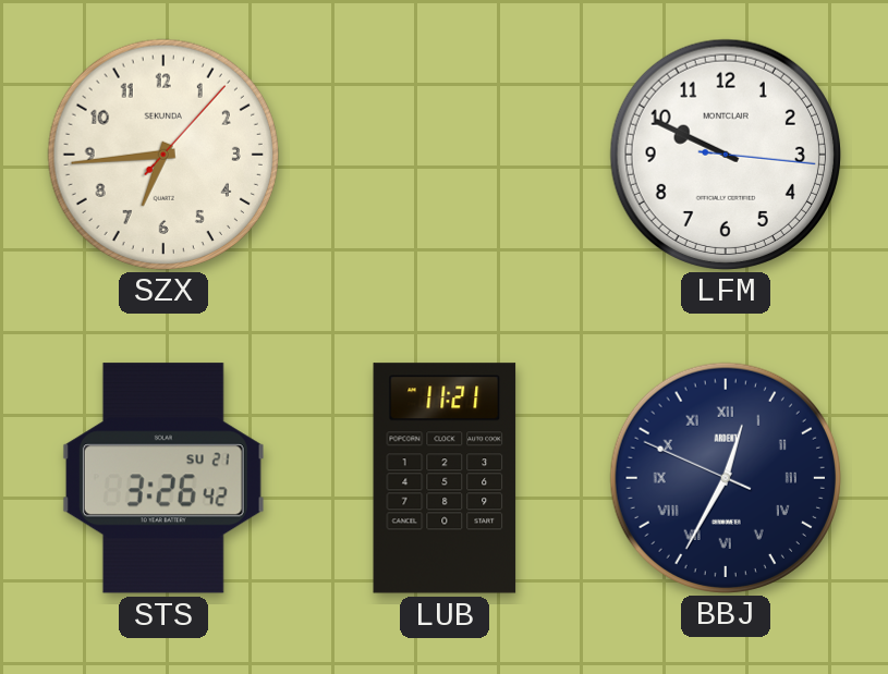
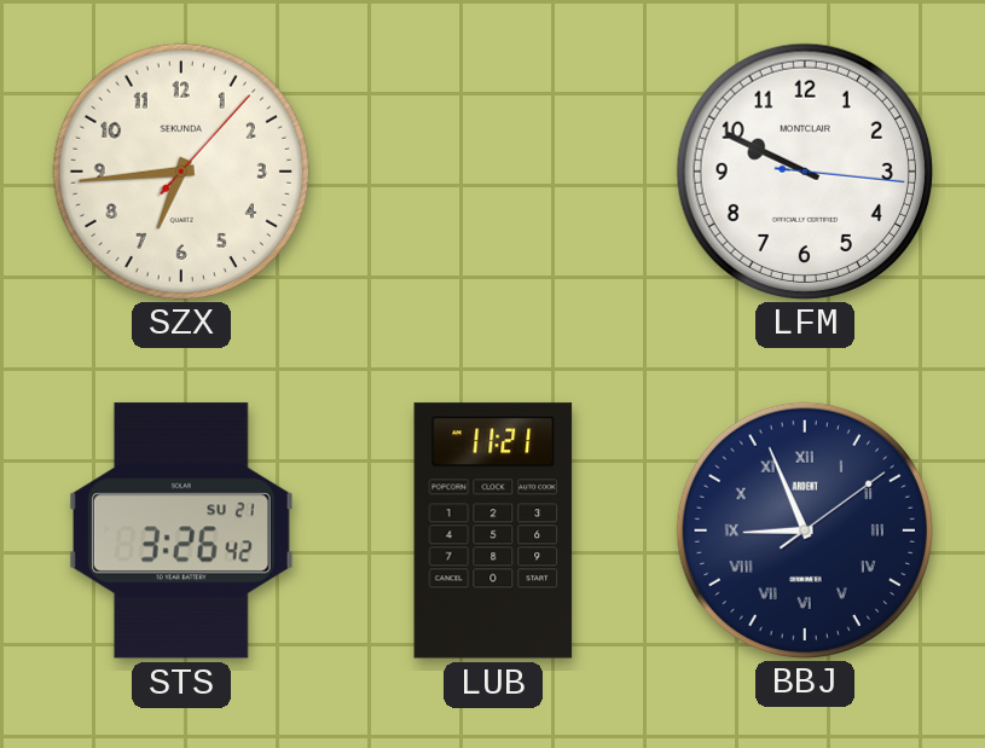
BBJ: 12:34 -> 8:56
